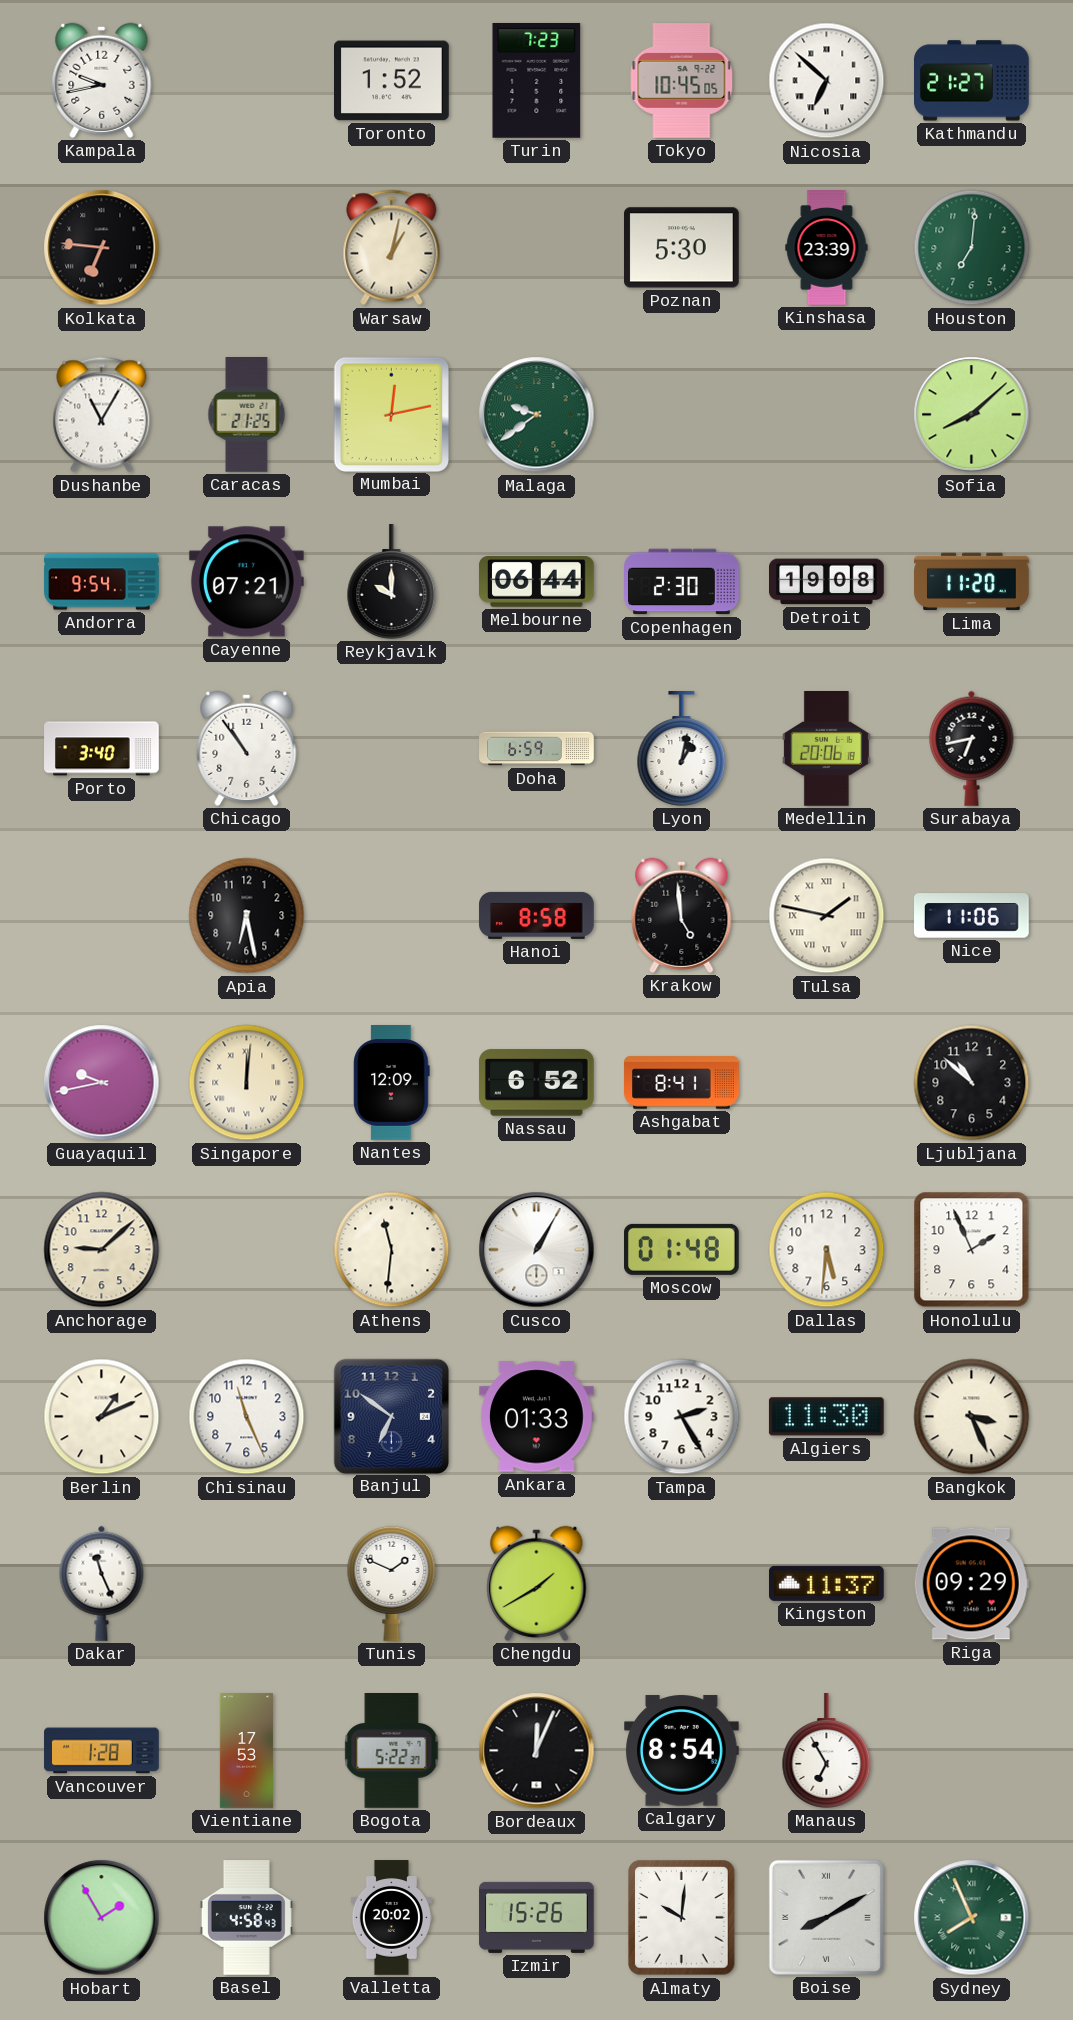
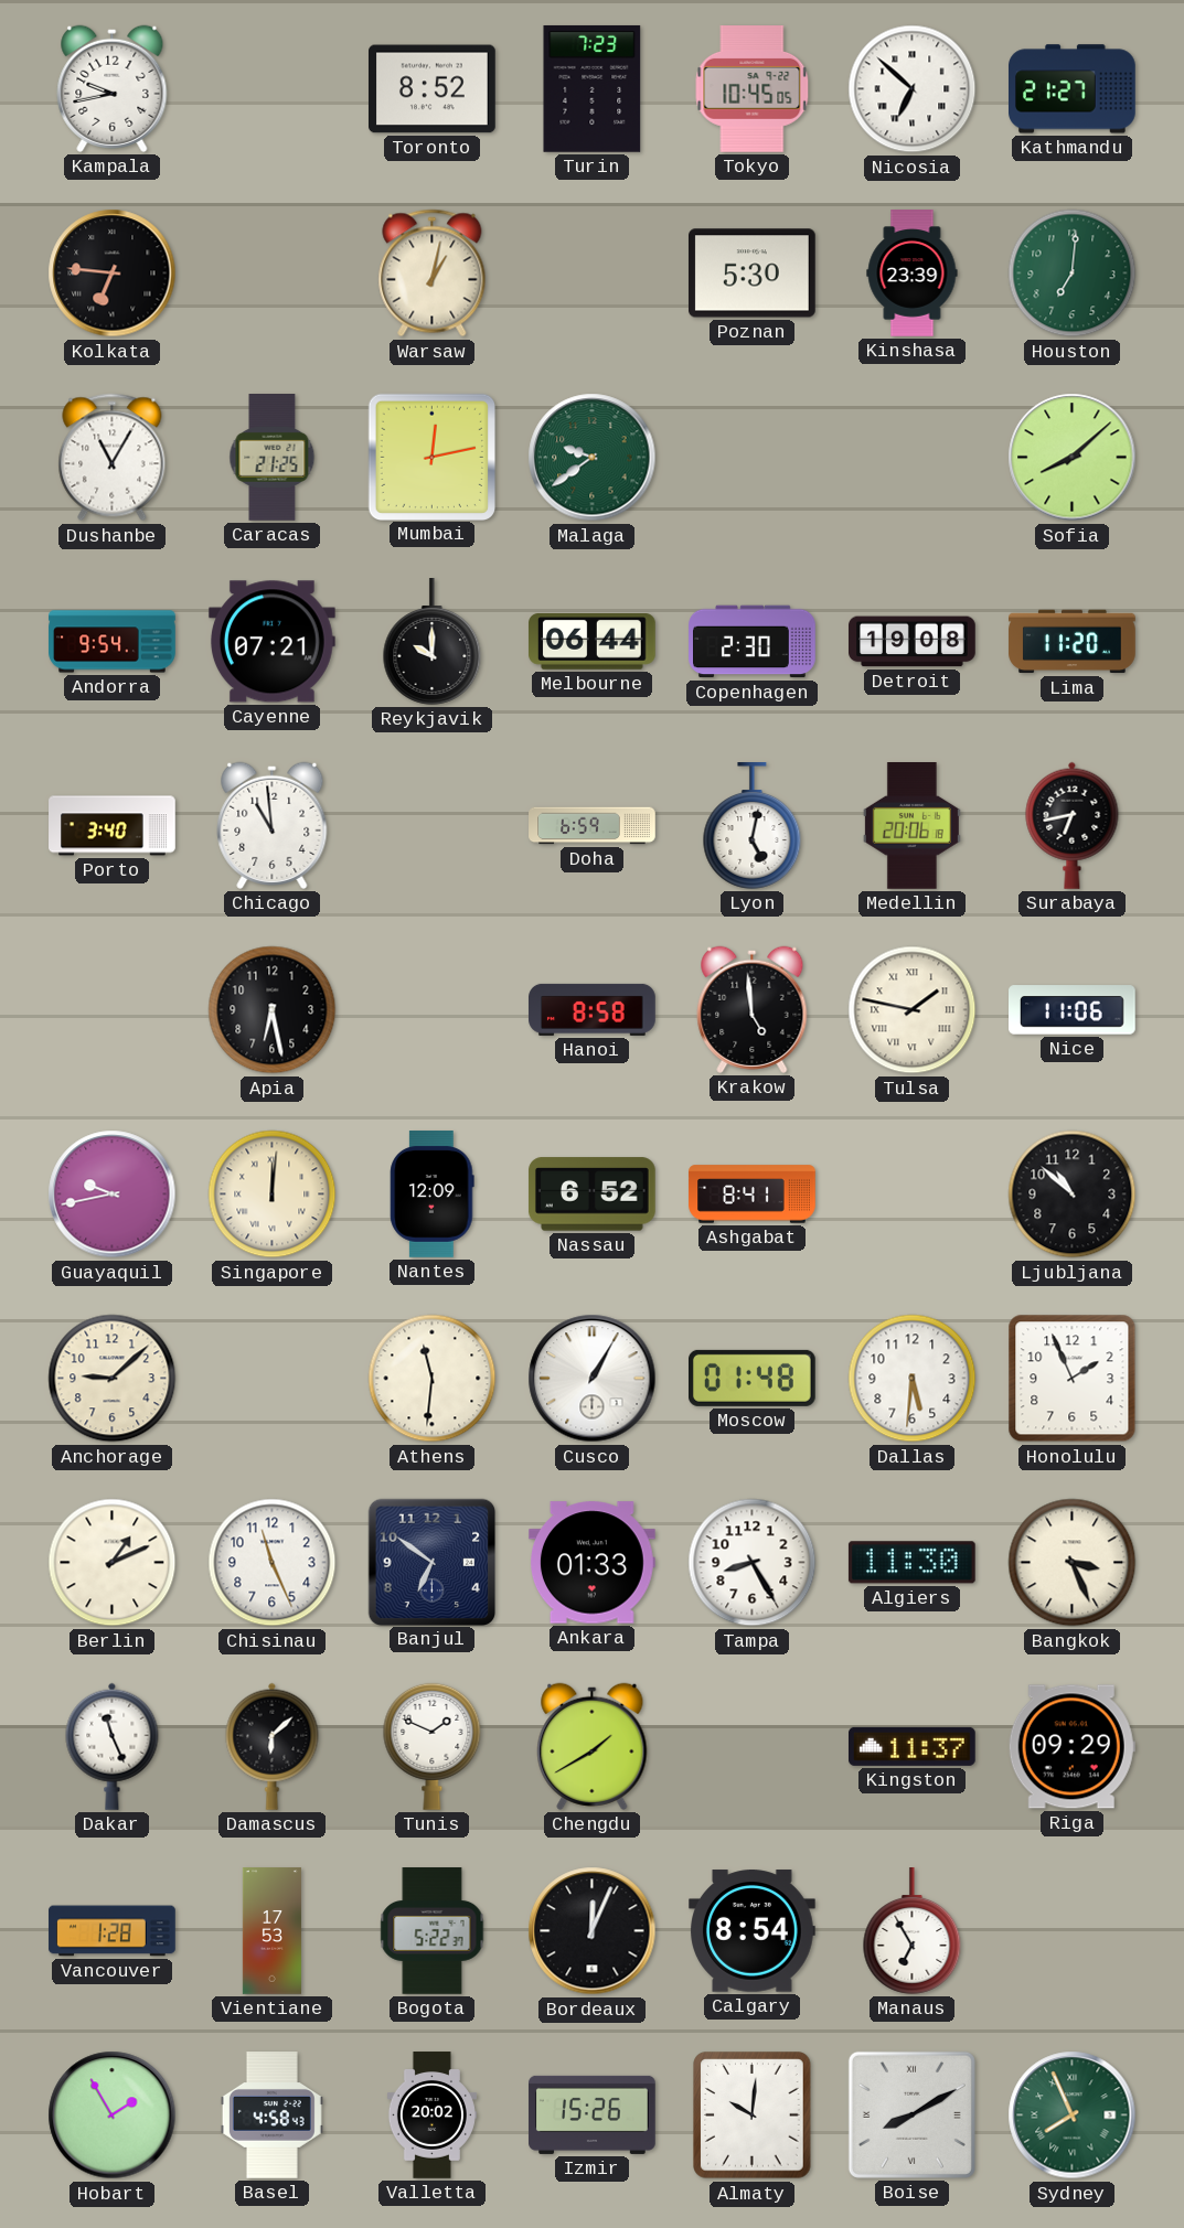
Toronto: 1:52 -> 8:52
Chicago: 10:54 -> 10:59
Lyon: 1:02 -> 5:02
Tampa: 2:25 -> 8:25
Damascus: none -> 6:08
